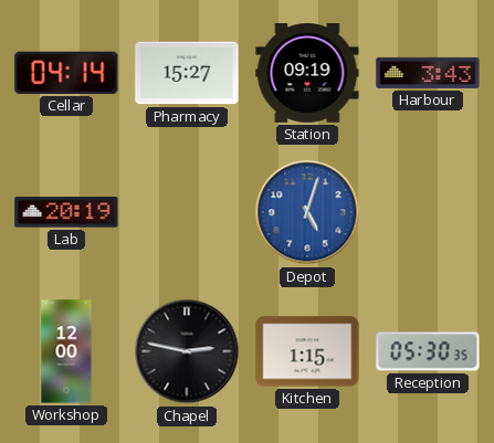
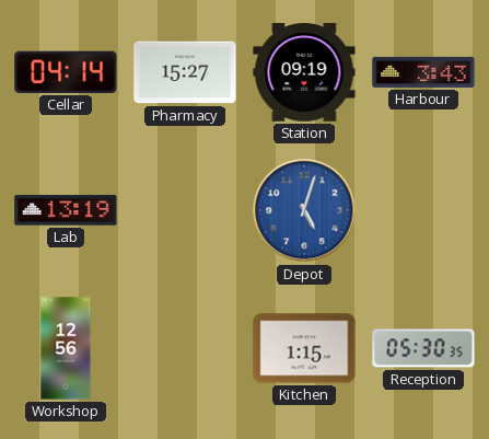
Lab: 20:19 -> 13:19
Workshop: 12:00 -> 12:56
Chapel: 2:47 -> none
